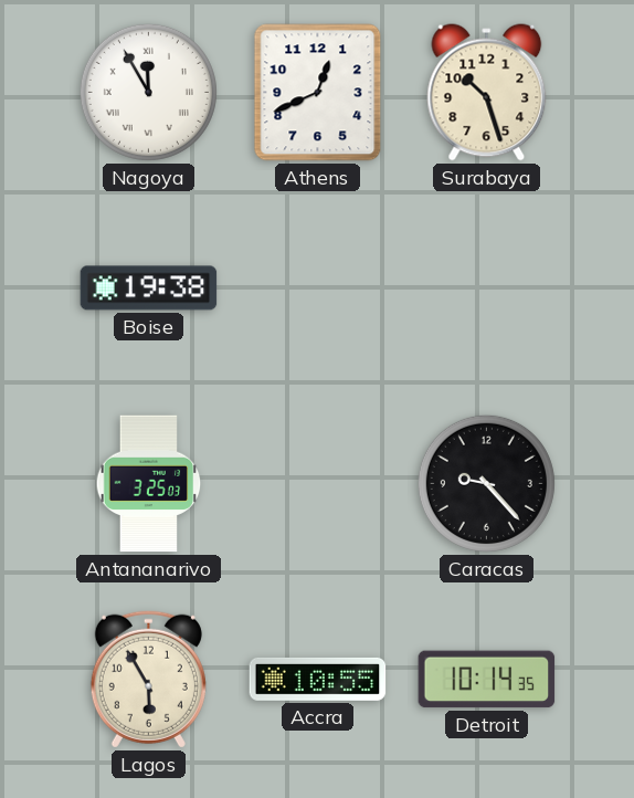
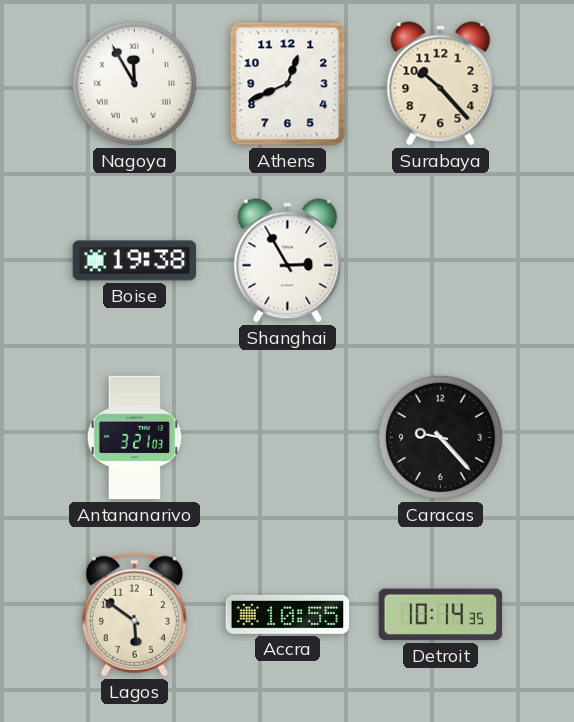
Surabaya: 10:27 -> 10:23
Shanghai: none -> 2:55
Antananarivo: 3:25 -> 3:21
Lagos: 5:55 -> 5:51
